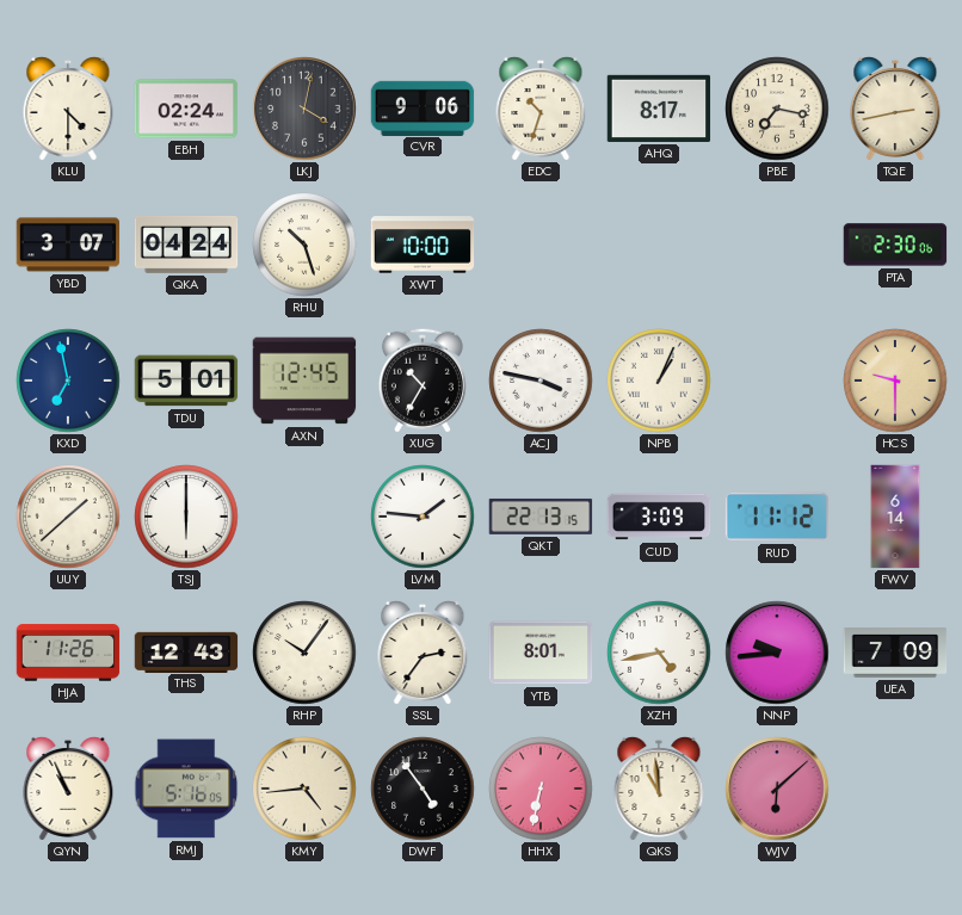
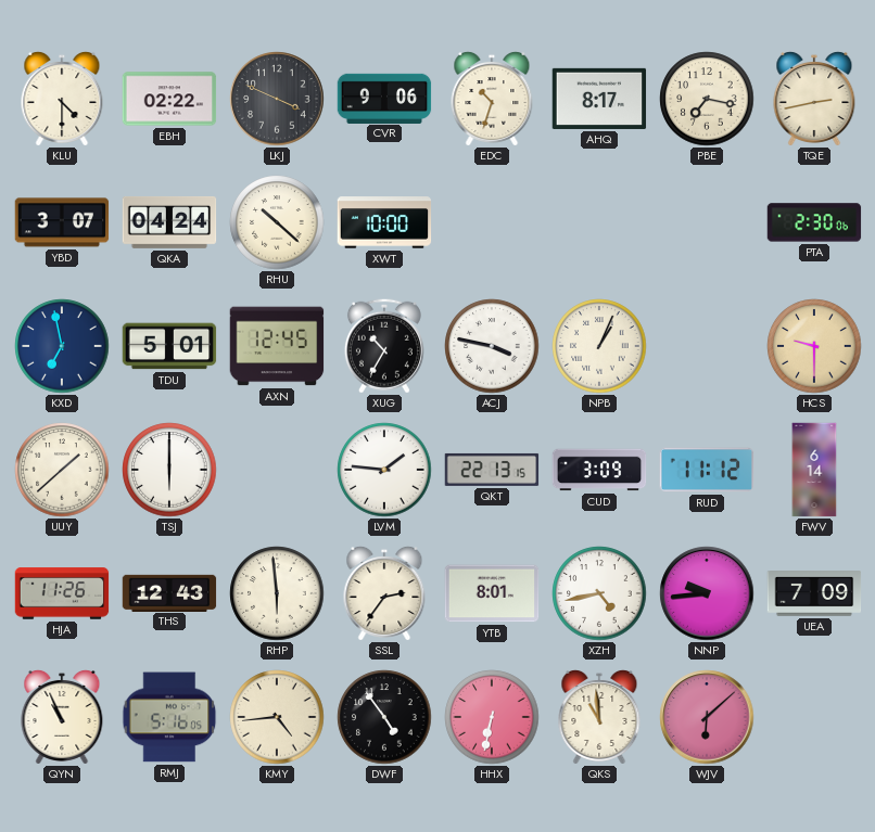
EBH: 02:24 -> 02:22
LKJ: 4:02 -> 3:49
RHU: 10:27 -> 10:22
RHP: 10:06 -> 5:59
